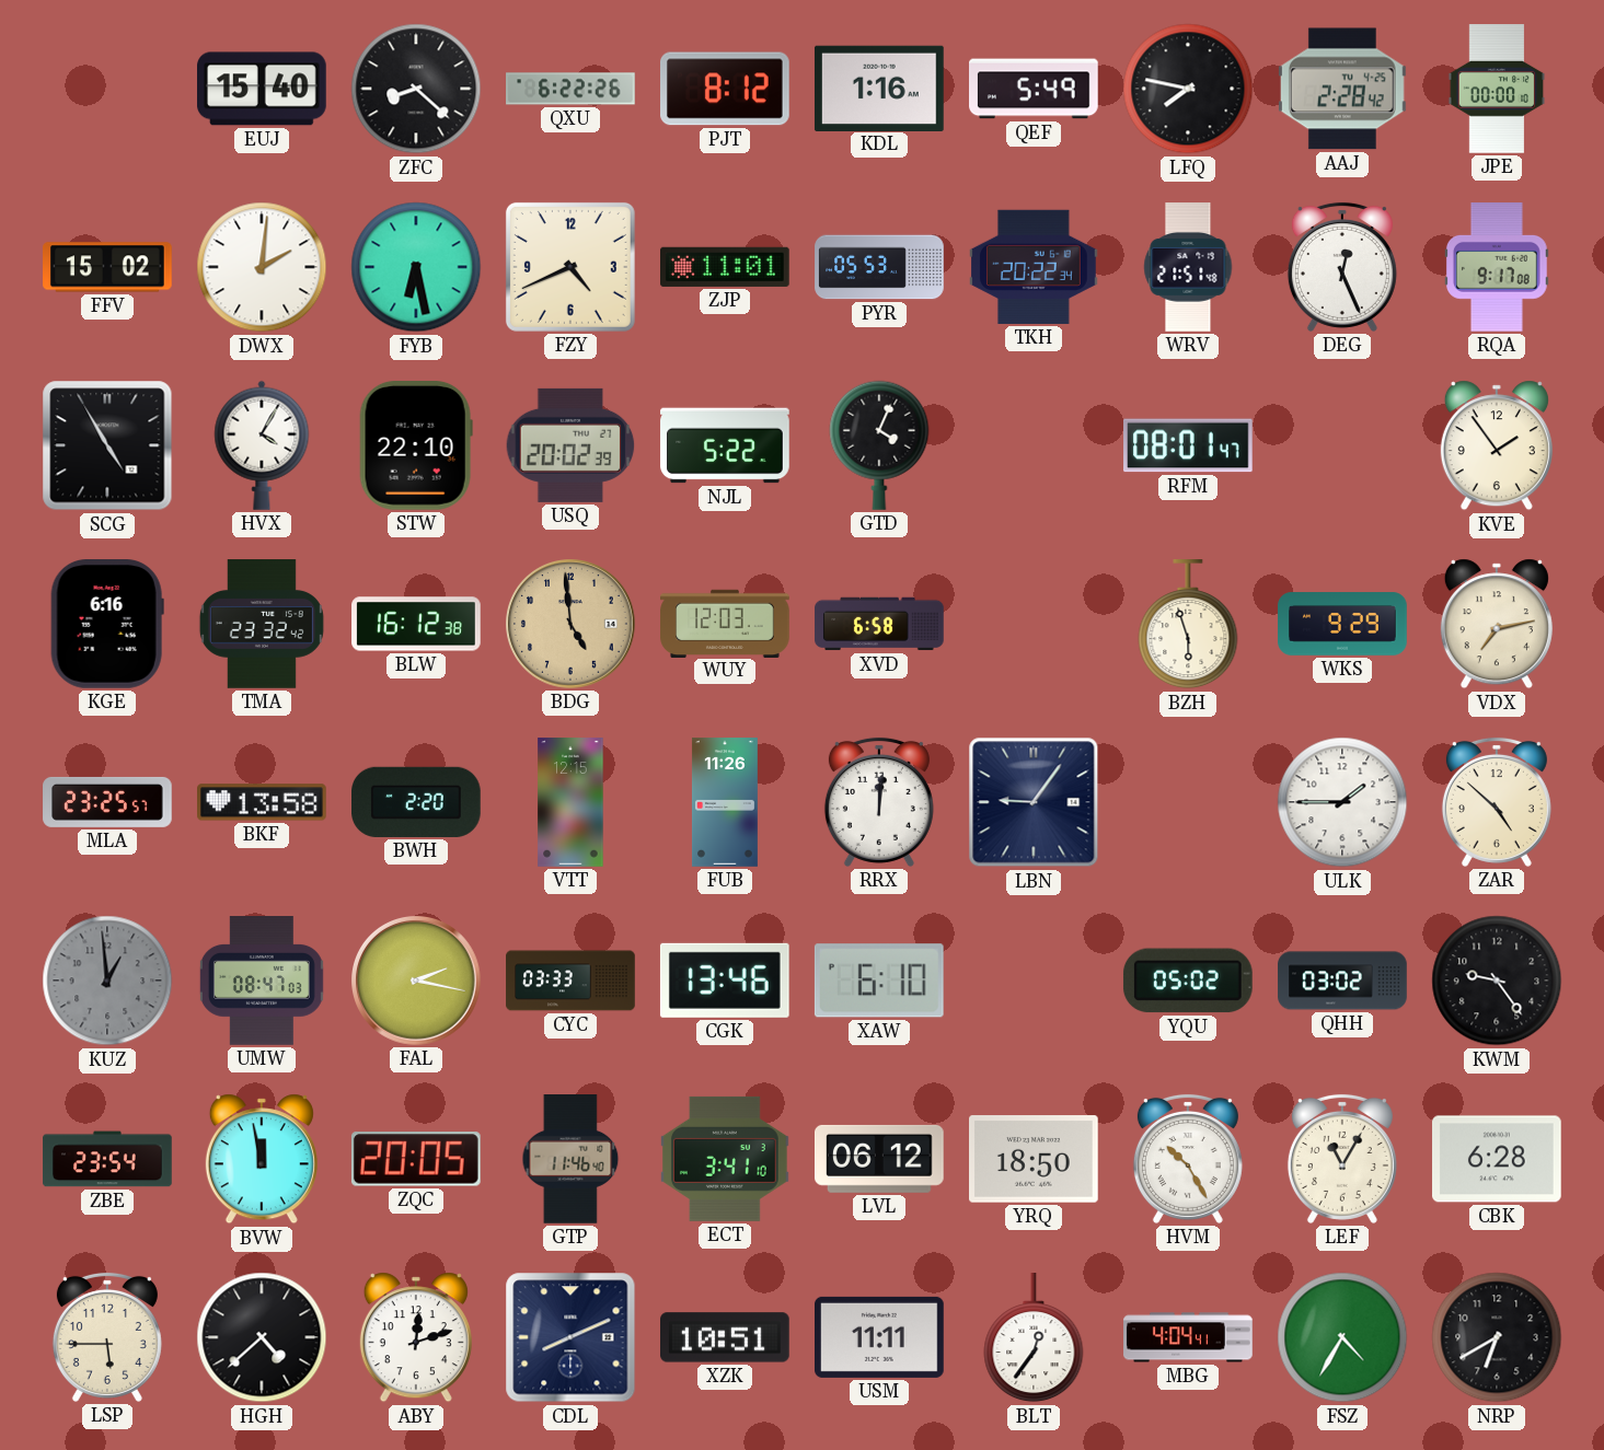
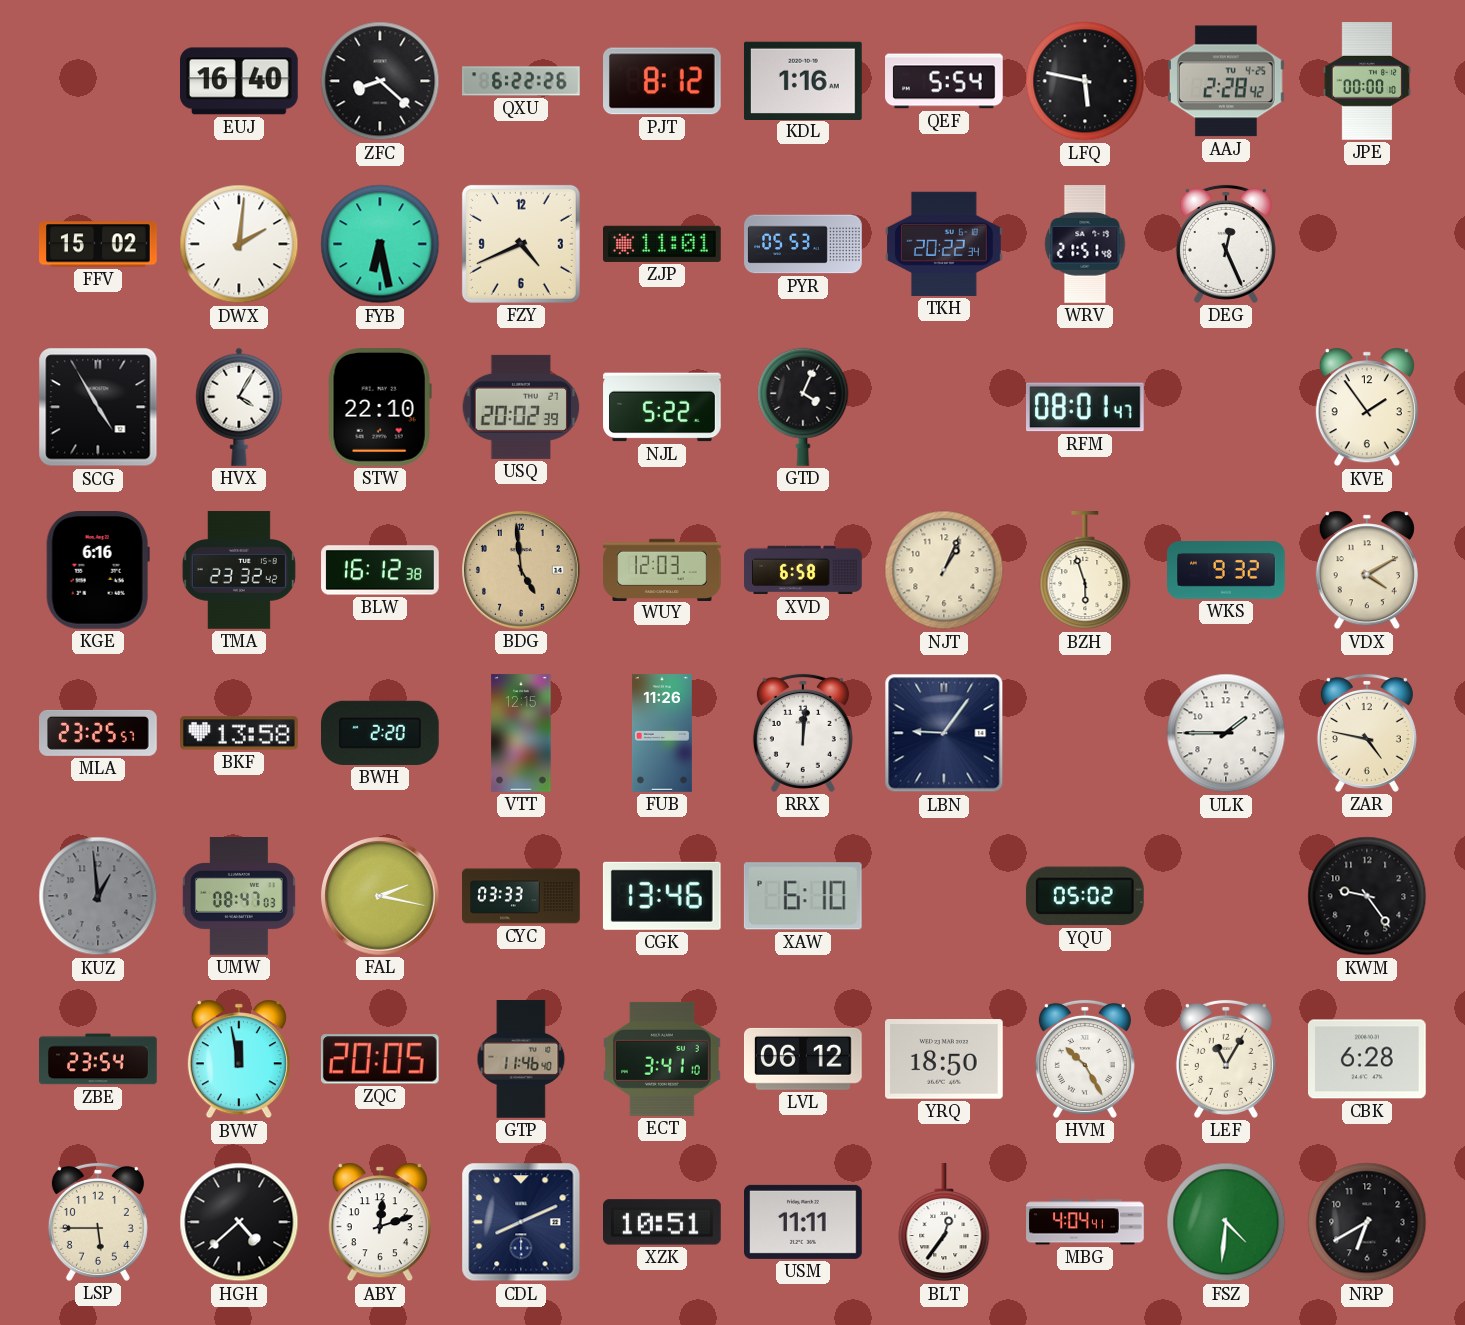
EUJ: 15:40 -> 16:40
QEF: 5:49 -> 5:54
LFQ: 7:47 -> 5:47
RQA: 9:17 -> none
NJT: none -> 1:04
WKS: 9:29 -> 9:32
VDX: 7:13 -> 4:10
ZAR: 4:52 -> 4:47
QHH: 03:02 -> none
FSZ: 4:35 -> 4:31
